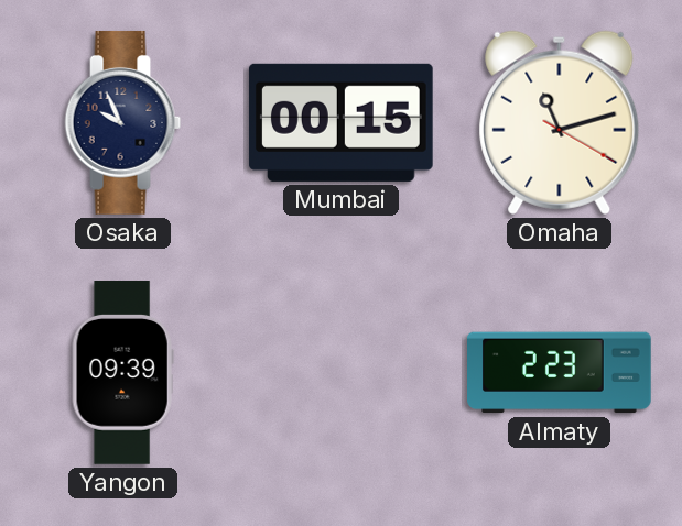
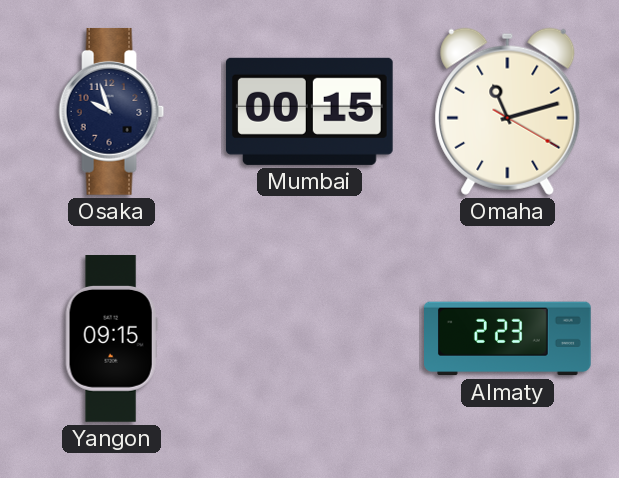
Osaka: 9:56 -> 9:57
Yangon: 09:39 -> 09:15
